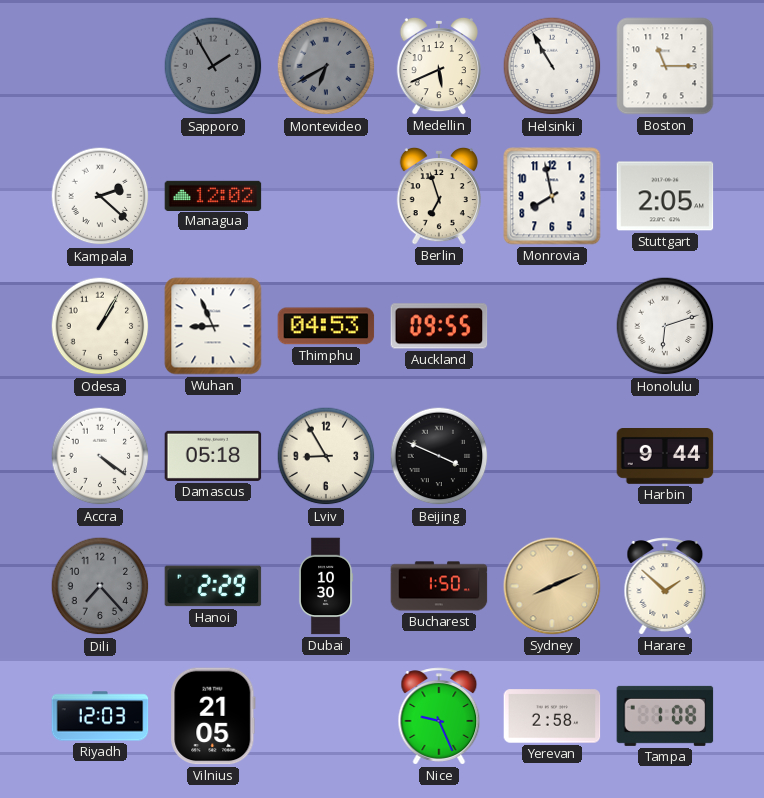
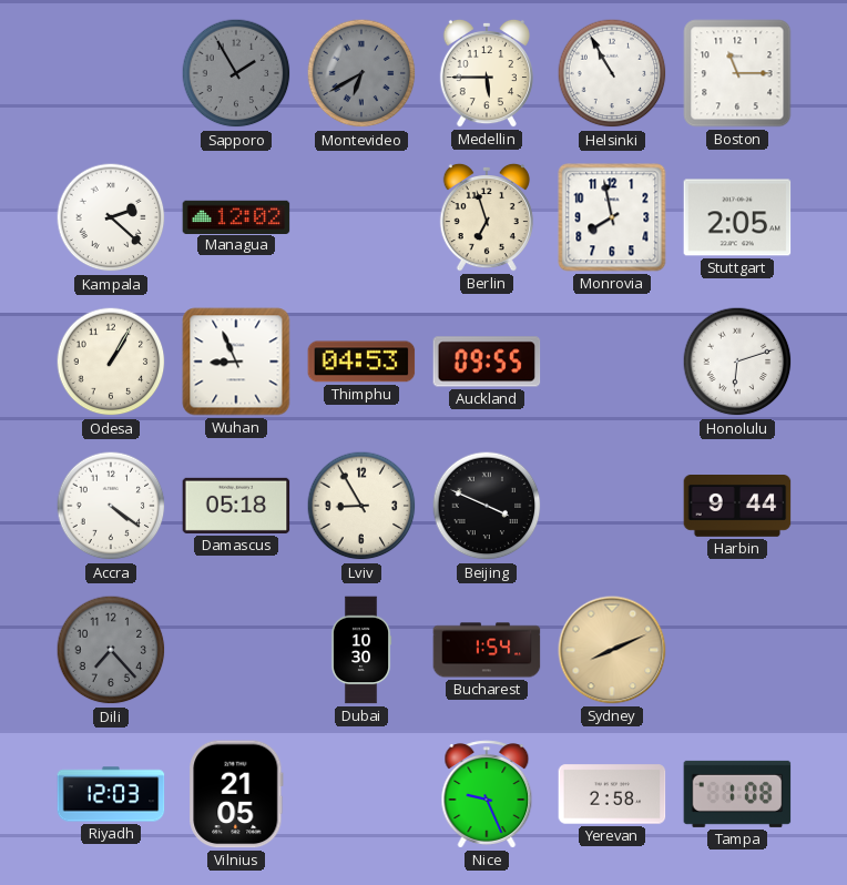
Medellin: 5:41 -> 5:45
Hanoi: 2:29 -> none
Bucharest: 1:50 -> 1:54
Harare: 1:52 -> none
